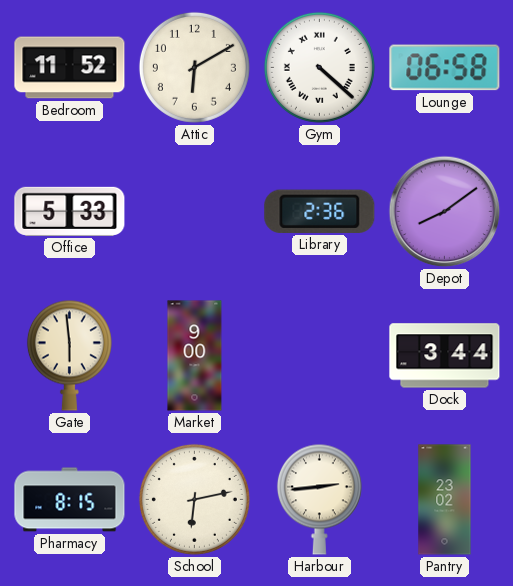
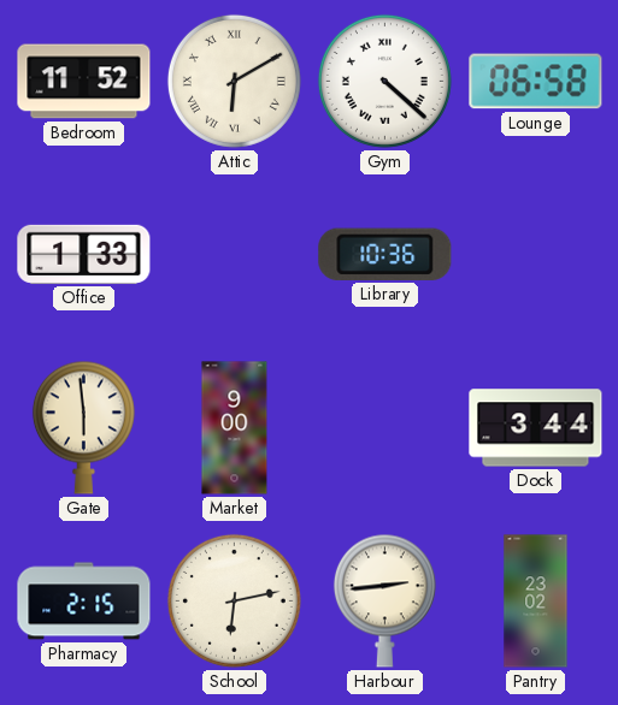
Attic numerals: Arabic -> Roman
Office: 5:33 -> 1:33
Library: 2:36 -> 10:36
Depot: 8:09 -> none
Pharmacy: 8:15 -> 2:15
